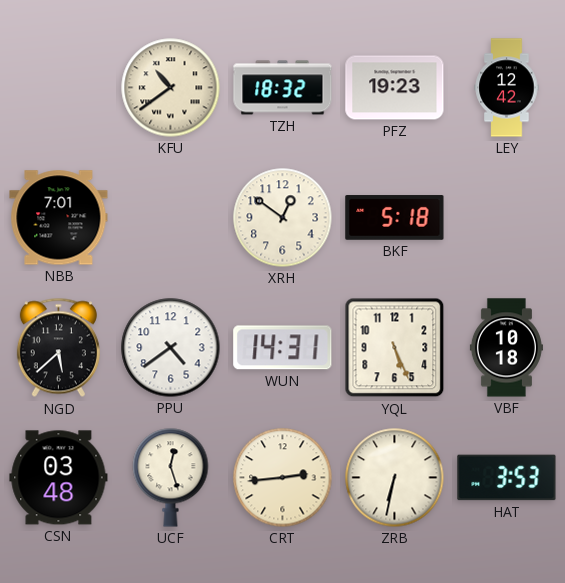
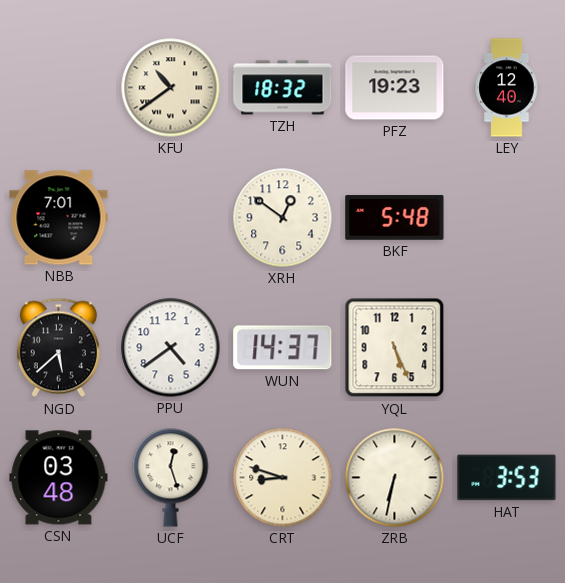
LEY: 12:42 -> 12:40
BKF: 5:18 -> 5:48
WUN: 14:31 -> 14:37
VBF: 10:18 -> none
CRT: 2:44 -> 8:48
